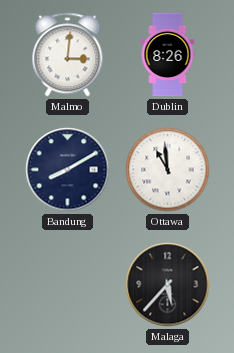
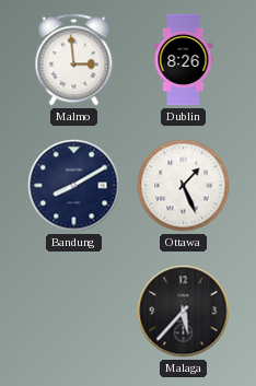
Malmo: 3:01 -> 2:59
Ottawa: 10:59 -> 1:26
